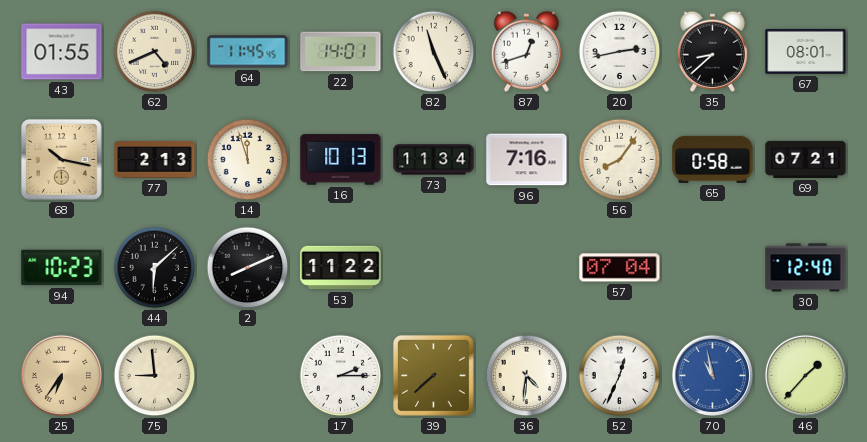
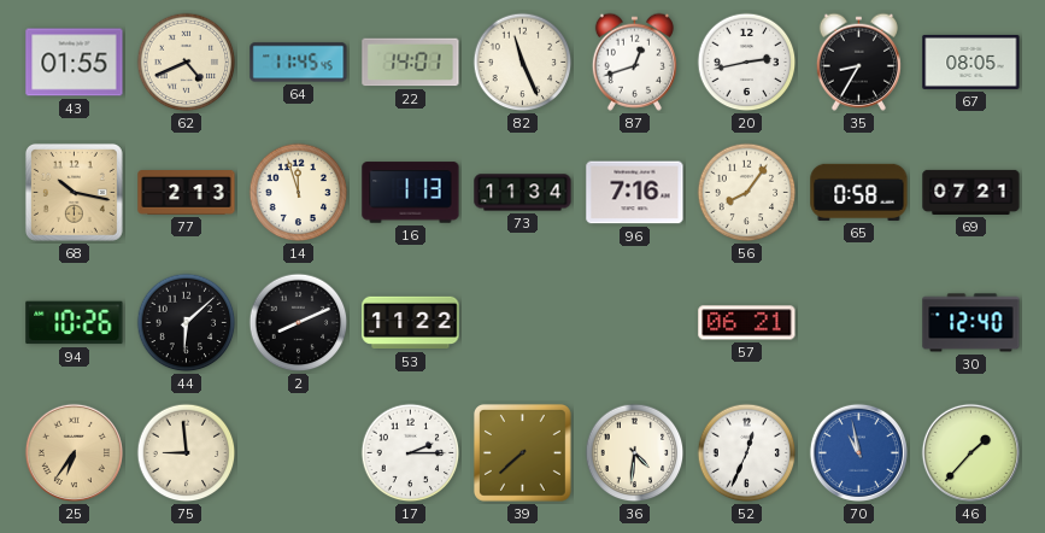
35: 8:38 -> 8:35
67: 08:01 -> 08:05
16: 10:13 -> 1:13
94: 10:23 -> 10:26
57: 07:04 -> 06:21
